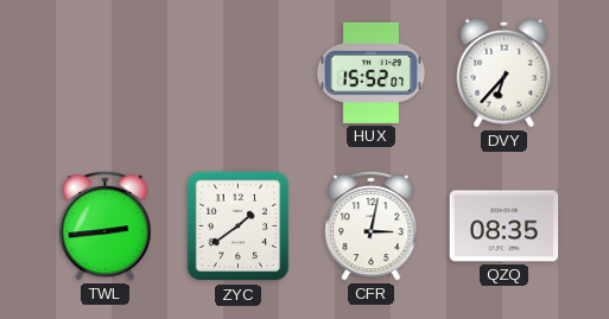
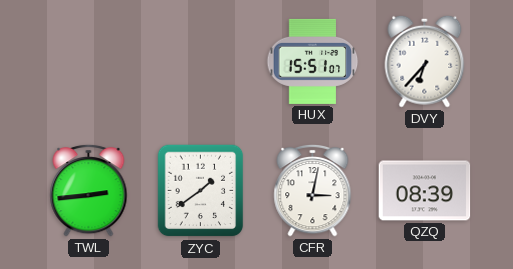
HUX: 15:52 -> 15:51
QZQ: 08:35 -> 08:39
